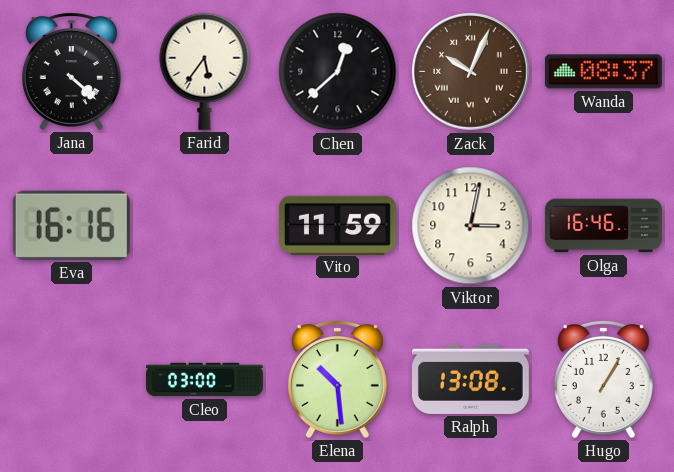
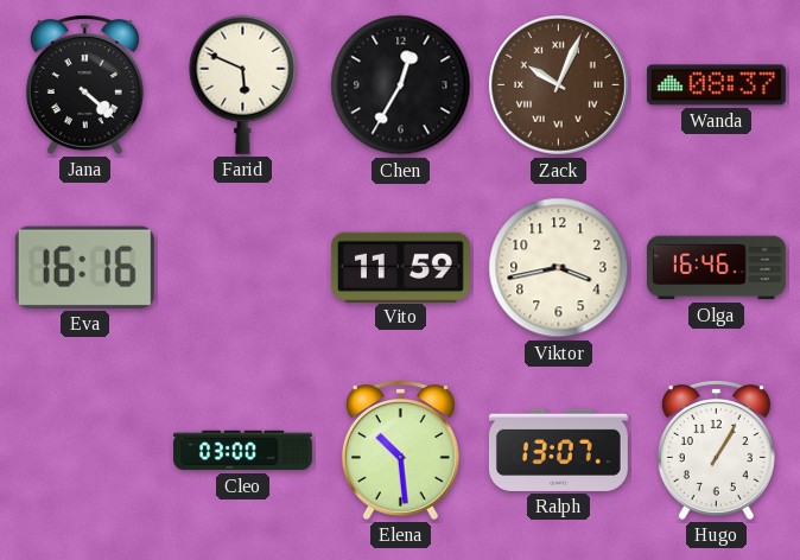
Farid: 5:36 -> 5:49
Chen: 12:38 -> 12:35
Viktor: 3:02 -> 3:43
Ralph: 13:08 -> 13:07
